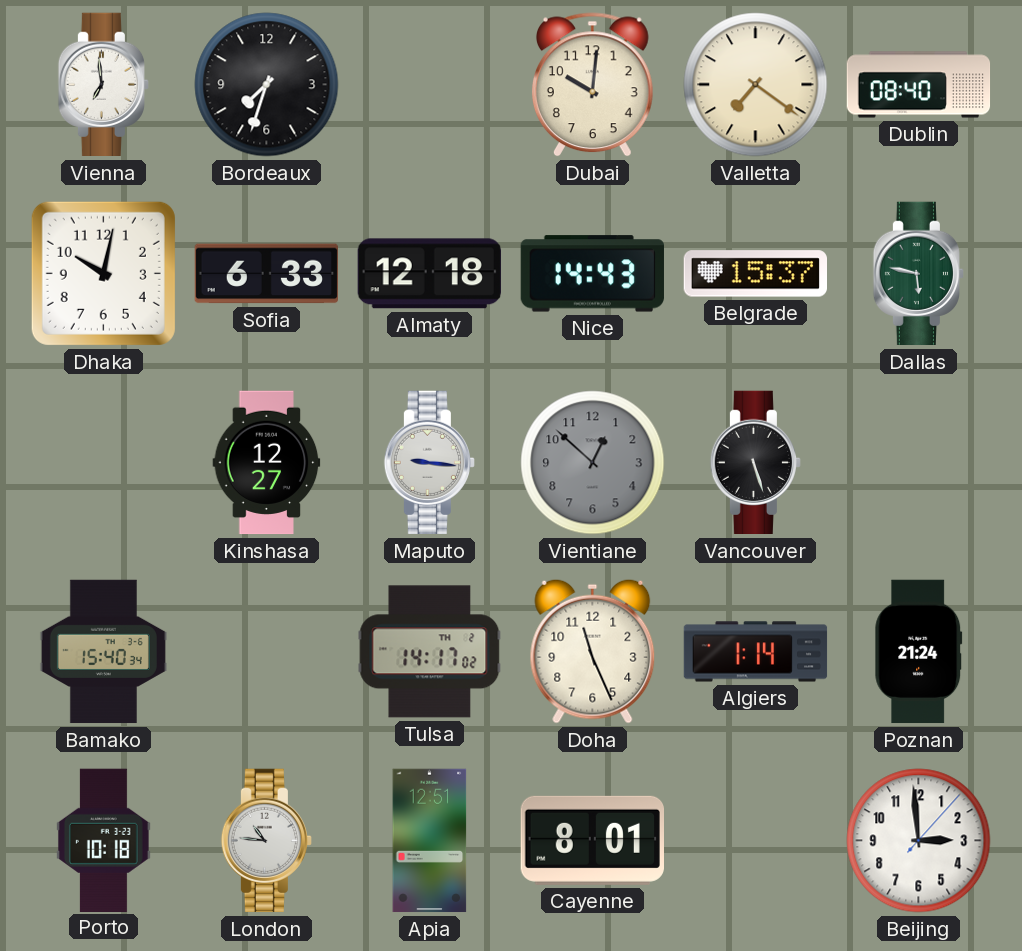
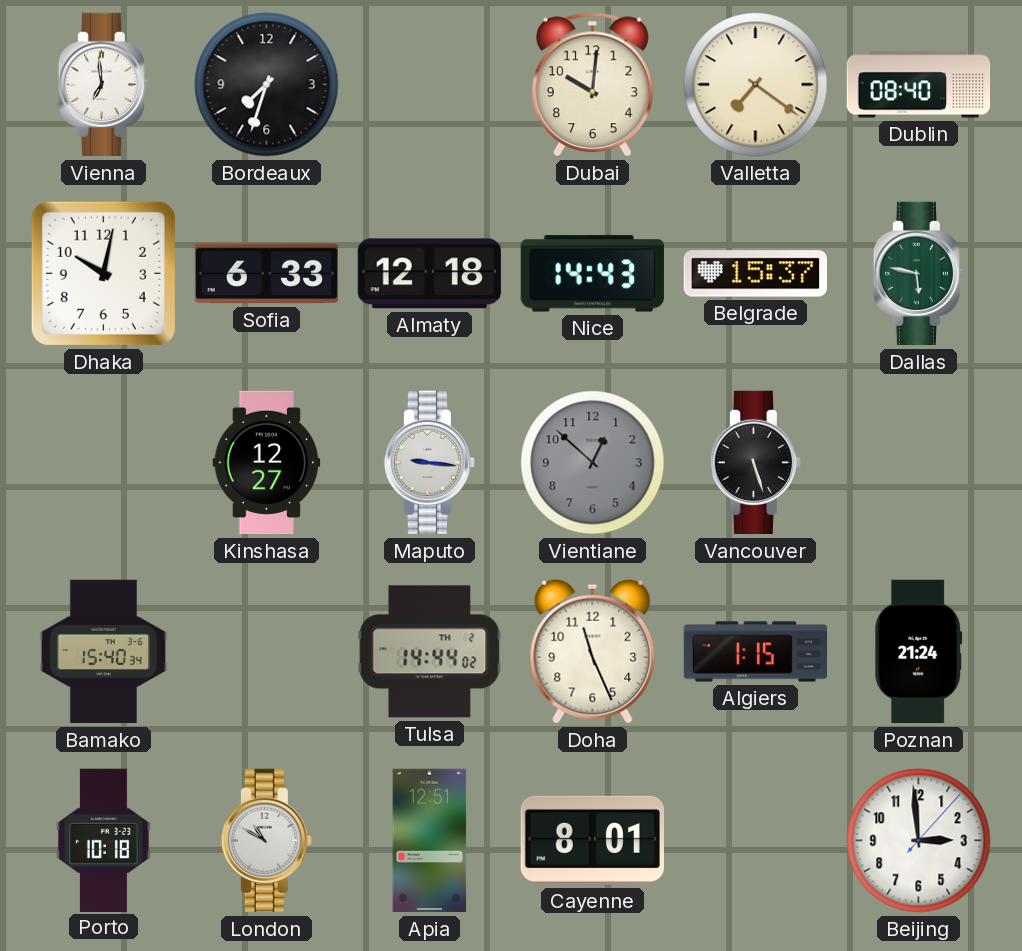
Tulsa: 14:17 -> 14:44
Algiers: 1:14 -> 1:15
London: 10:46 -> 10:50
